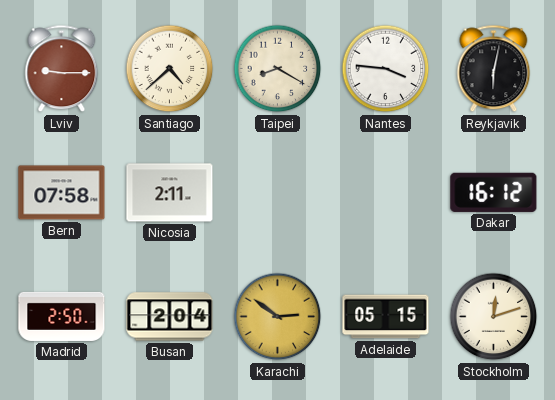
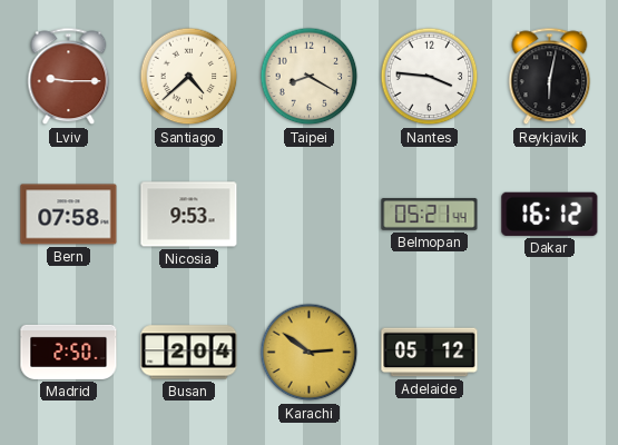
Nicosia: 2:11 -> 9:53
Belmopan: none -> 05:21
Adelaide: 05:15 -> 05:12
Stockholm: 12:12 -> none
